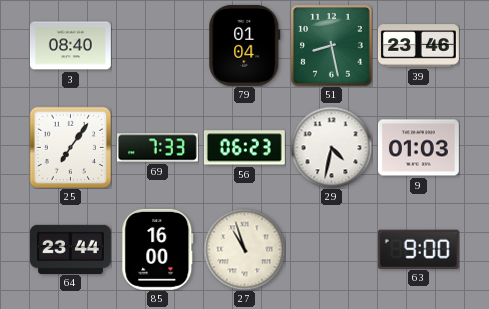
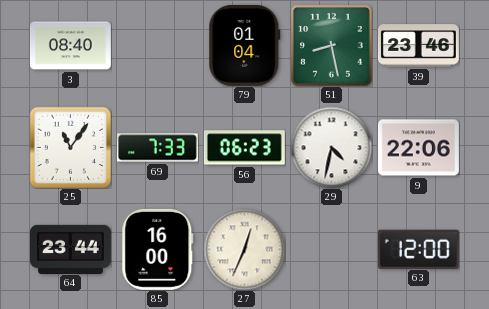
25: 7:06 -> 11:06
9: 01:03 -> 22:06
27: 10:57 -> 12:34
63: 9:00 -> 12:00
